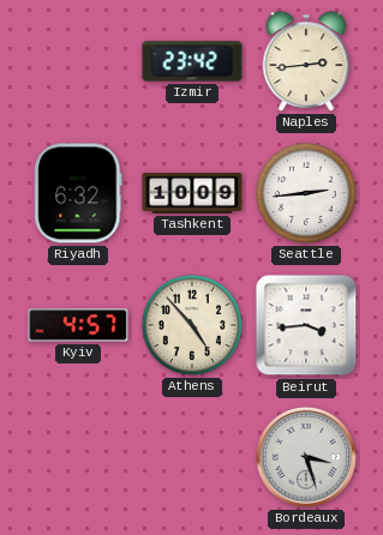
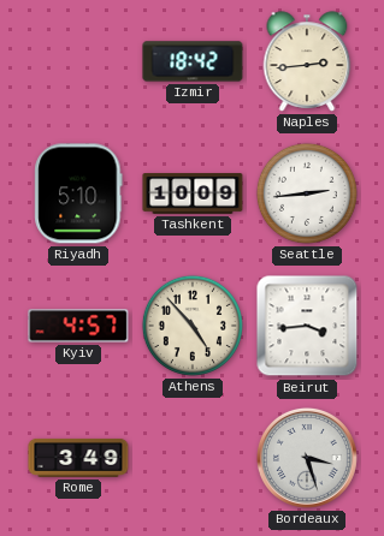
Izmir: 23:42 -> 18:42
Riyadh: 6:32 -> 5:10
Rome: none -> 3:49
